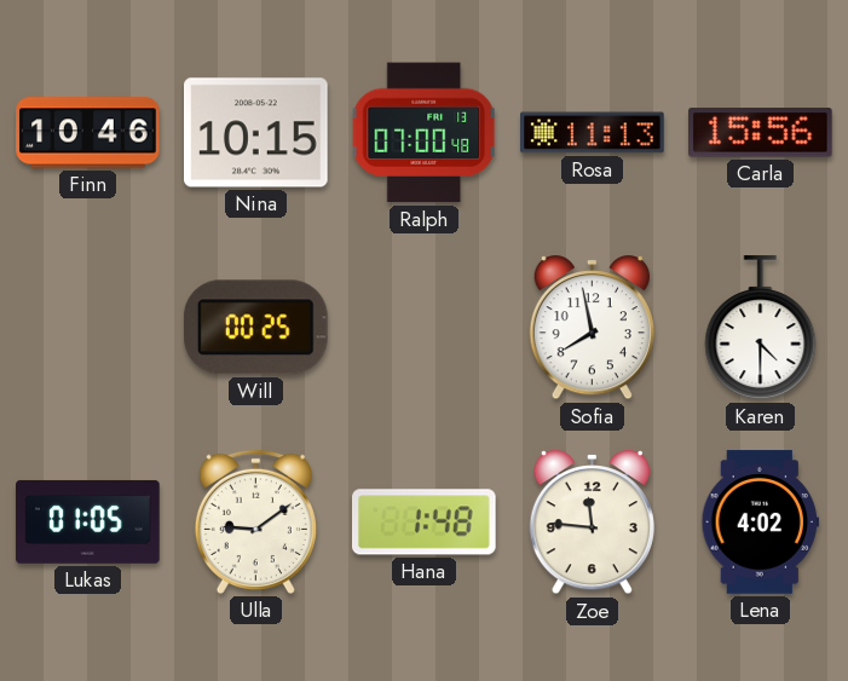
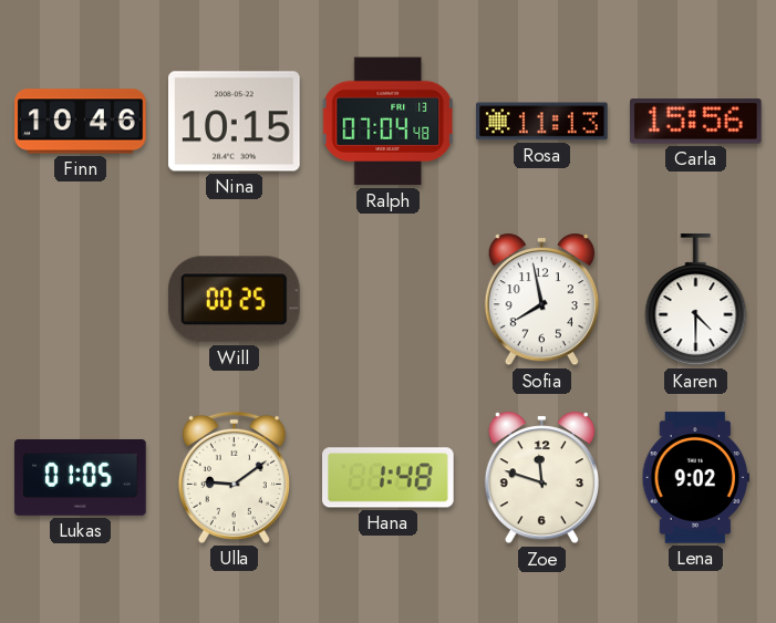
Ralph: 07:00 -> 07:04
Zoe: 11:46 -> 11:48
Lena: 4:02 -> 9:02
